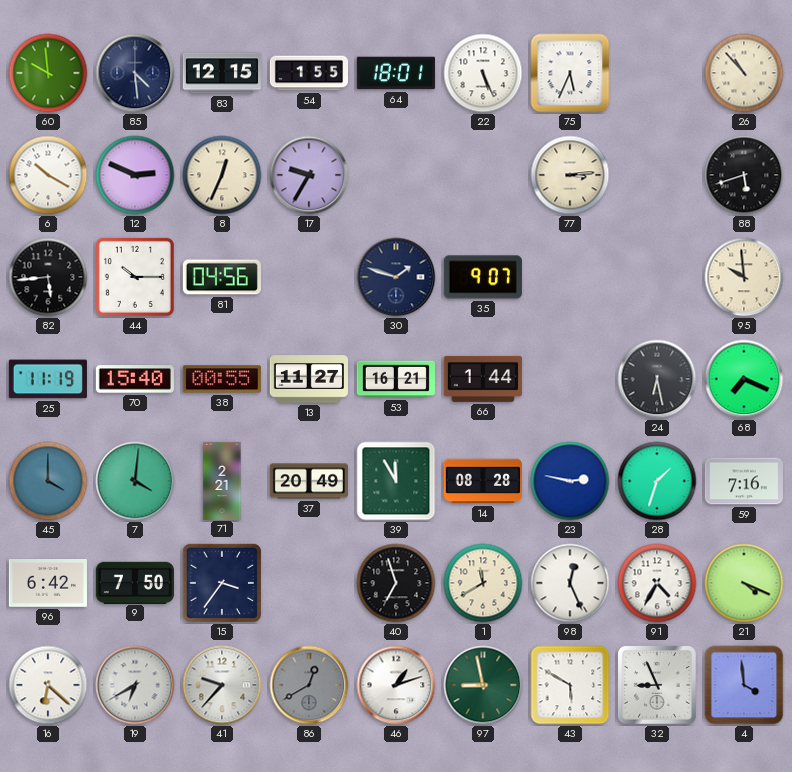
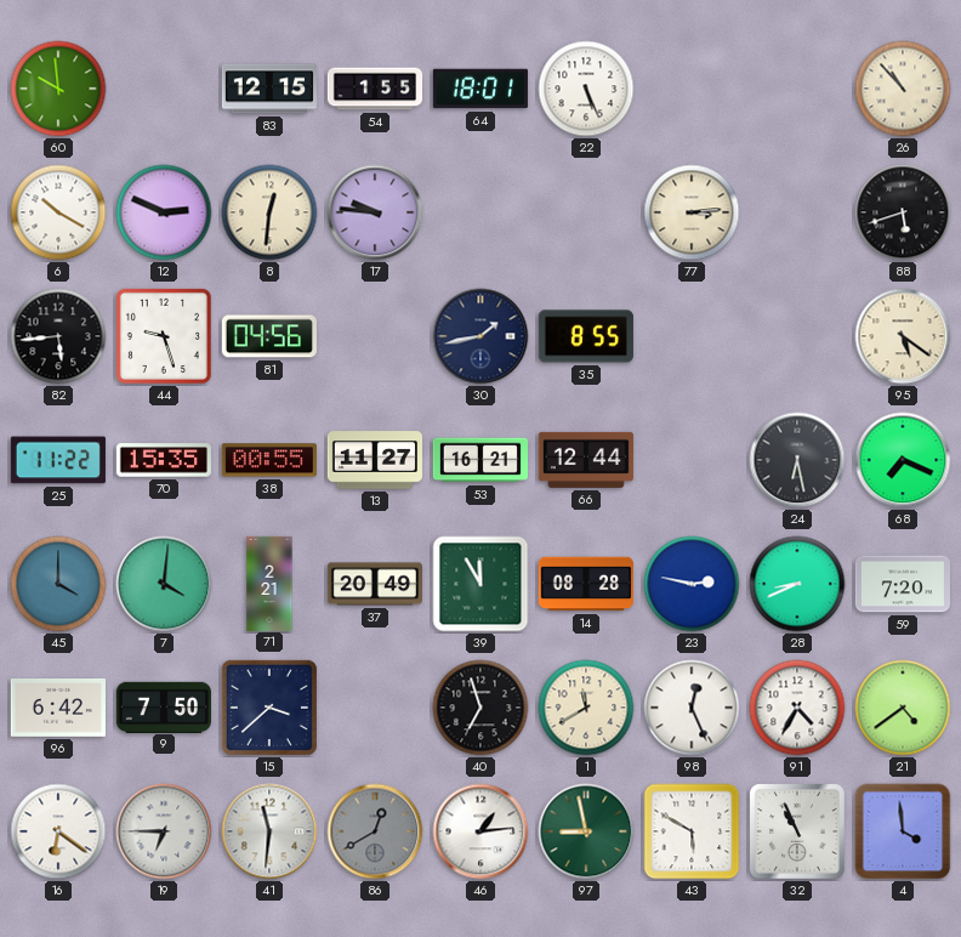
85: 4:29 -> none
75: 5:34 -> none
8: 12:34 -> 12:31
17: 9:35 -> 9:46
44: 10:15 -> 9:27
30: 1:48 -> 1:43
35: 9:07 -> 8:55
95: 9:59 -> 5:21
25: 11:19 -> 11:22
70: 15:40 -> 15:35
66: 1:44 -> 12:44
28: 1:33 -> 8:41
59: 7:16 -> 7:20
15: 3:36 -> 3:38
21: 4:19 -> 4:39
16: 6:22 -> 6:21
19: 6:40 -> 6:45
41: 9:37 -> 11:31
46: 1:12 -> 1:14
32: 8:56 -> 10:56
